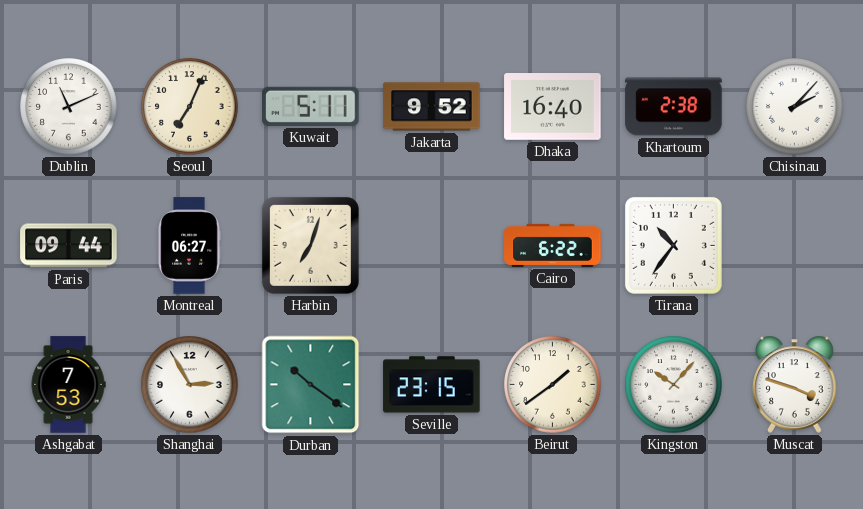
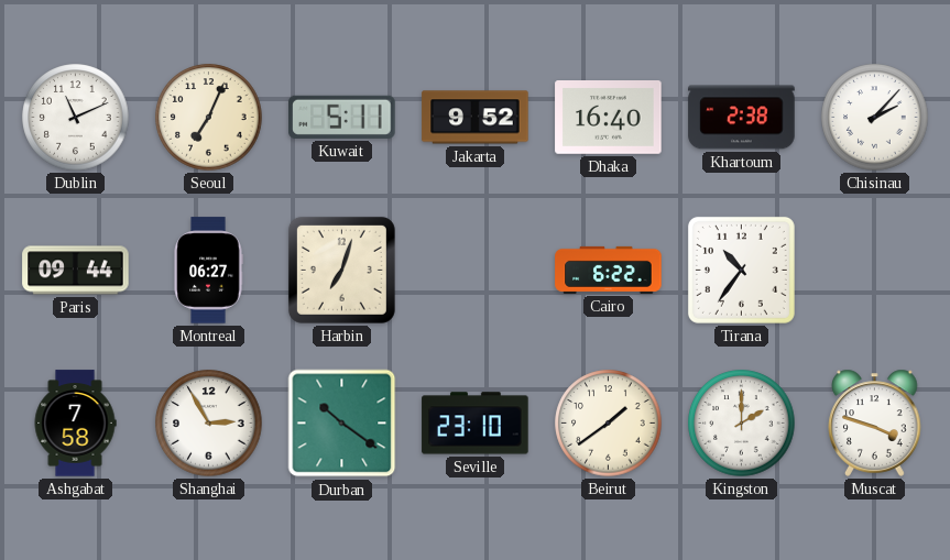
Ashgabat: 7:53 -> 7:58
Seville: 23:15 -> 23:10
Kingston: 10:07 -> 2:00
